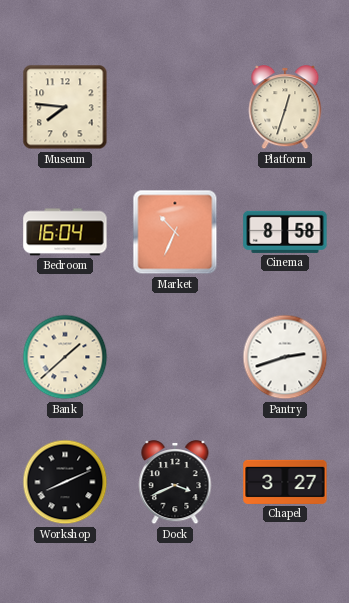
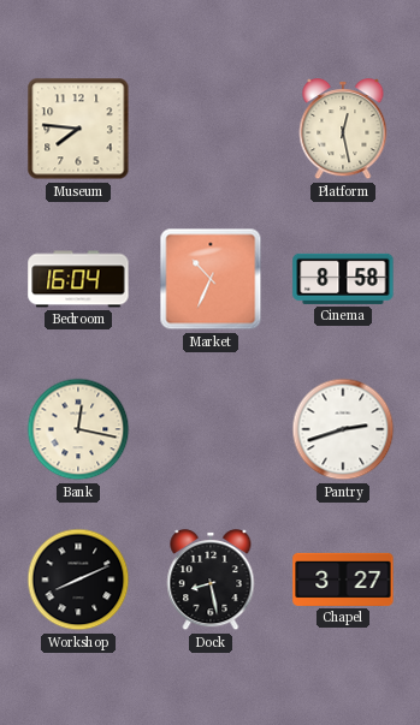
Platform: 12:33 -> 12:28
Bank: 1:38 -> 12:17
Dock: 3:41 -> 8:28
